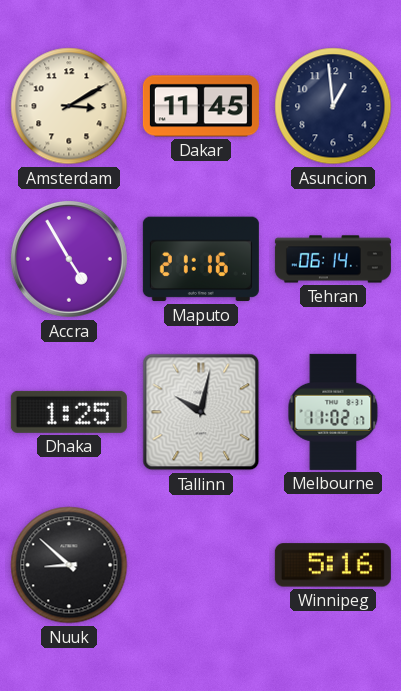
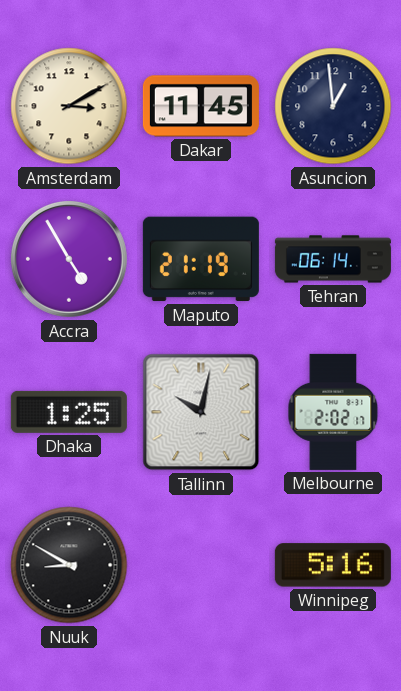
Maputo: 21:16 -> 21:19
Melbourne: 11:02 -> 2:02
Nuuk: 8:52 -> 8:50
